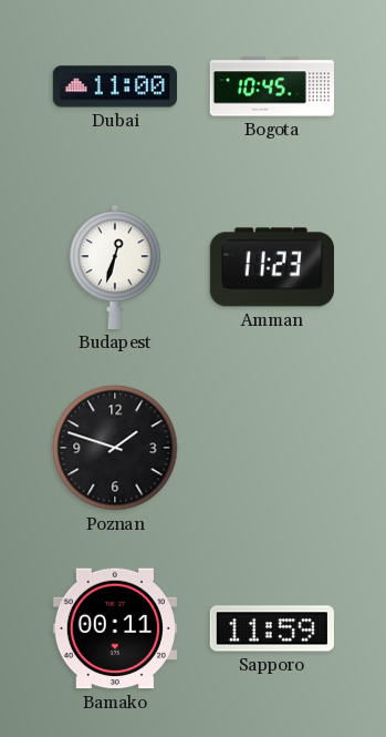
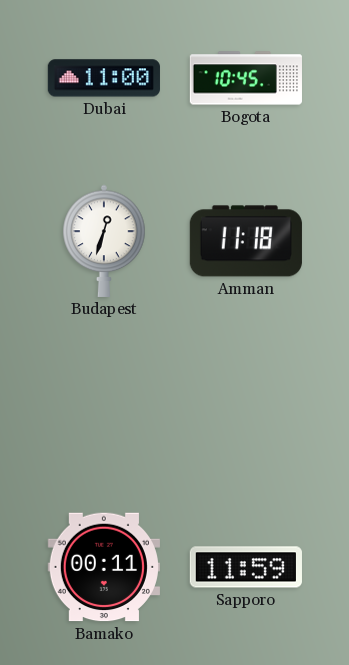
Amman: 11:23 -> 11:18
Poznan: 1:48 -> none
